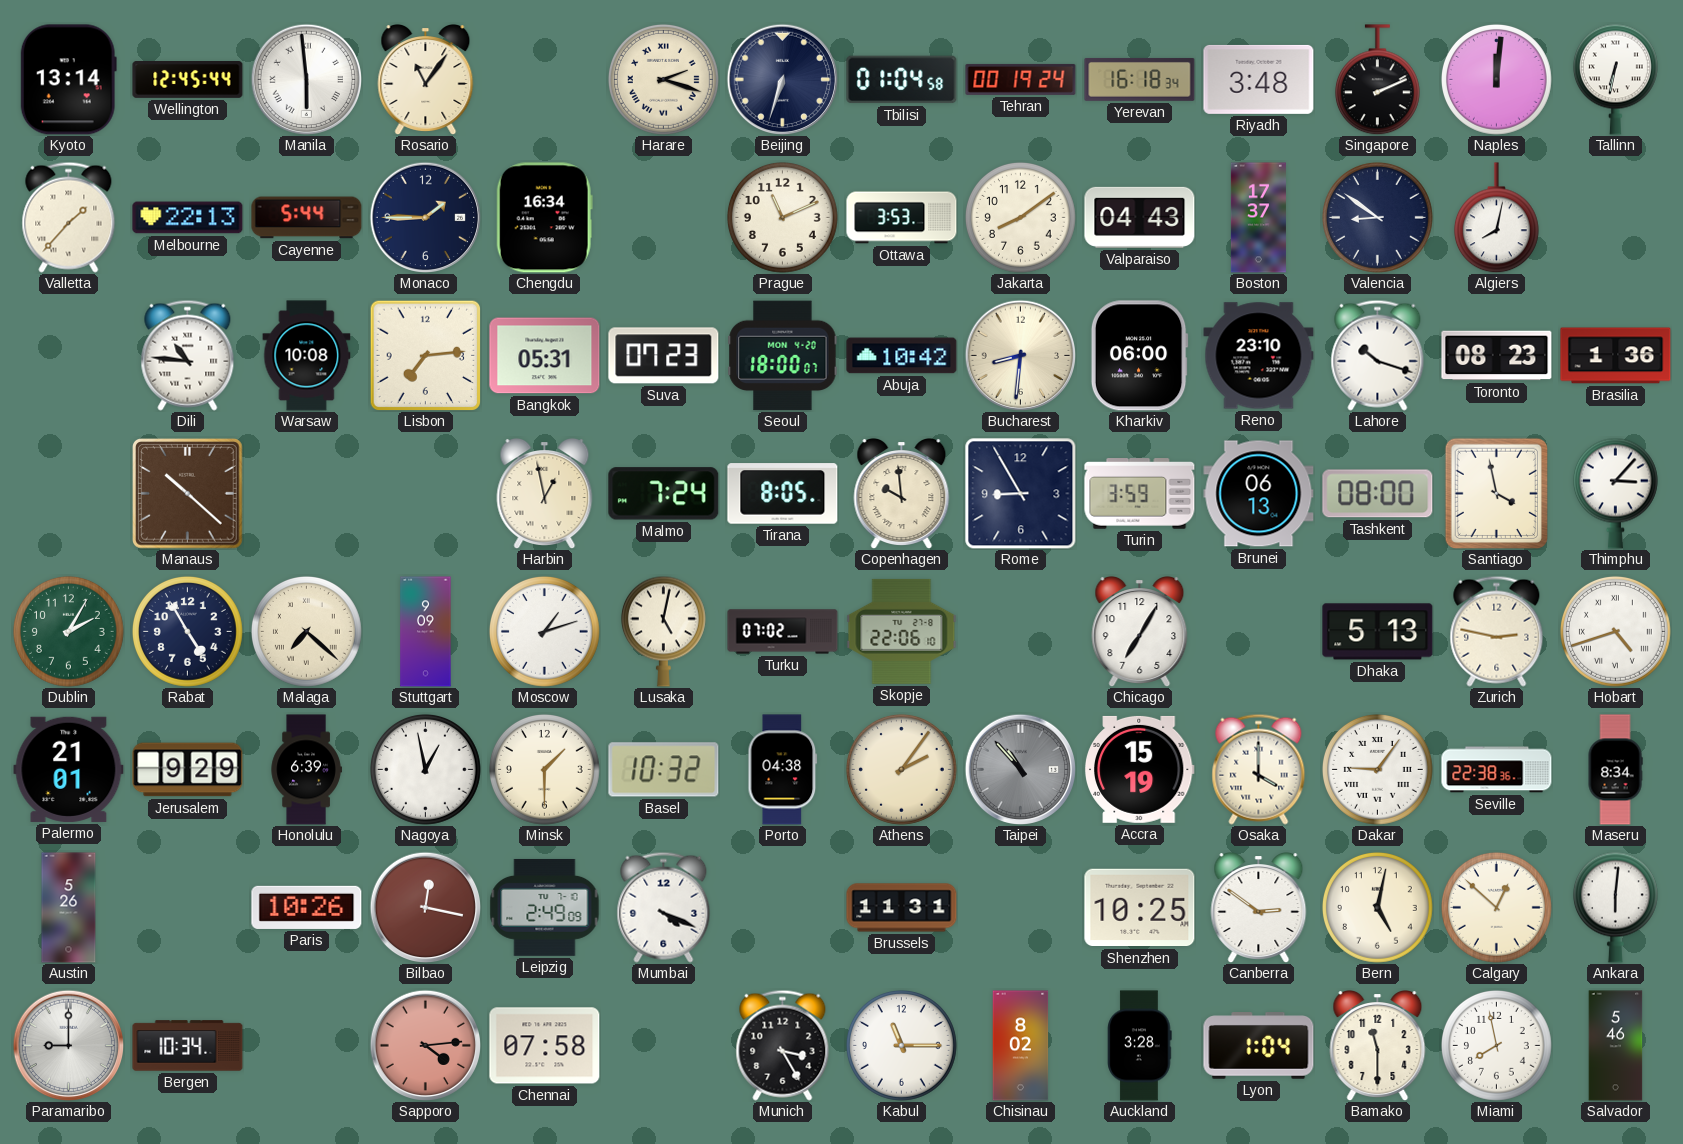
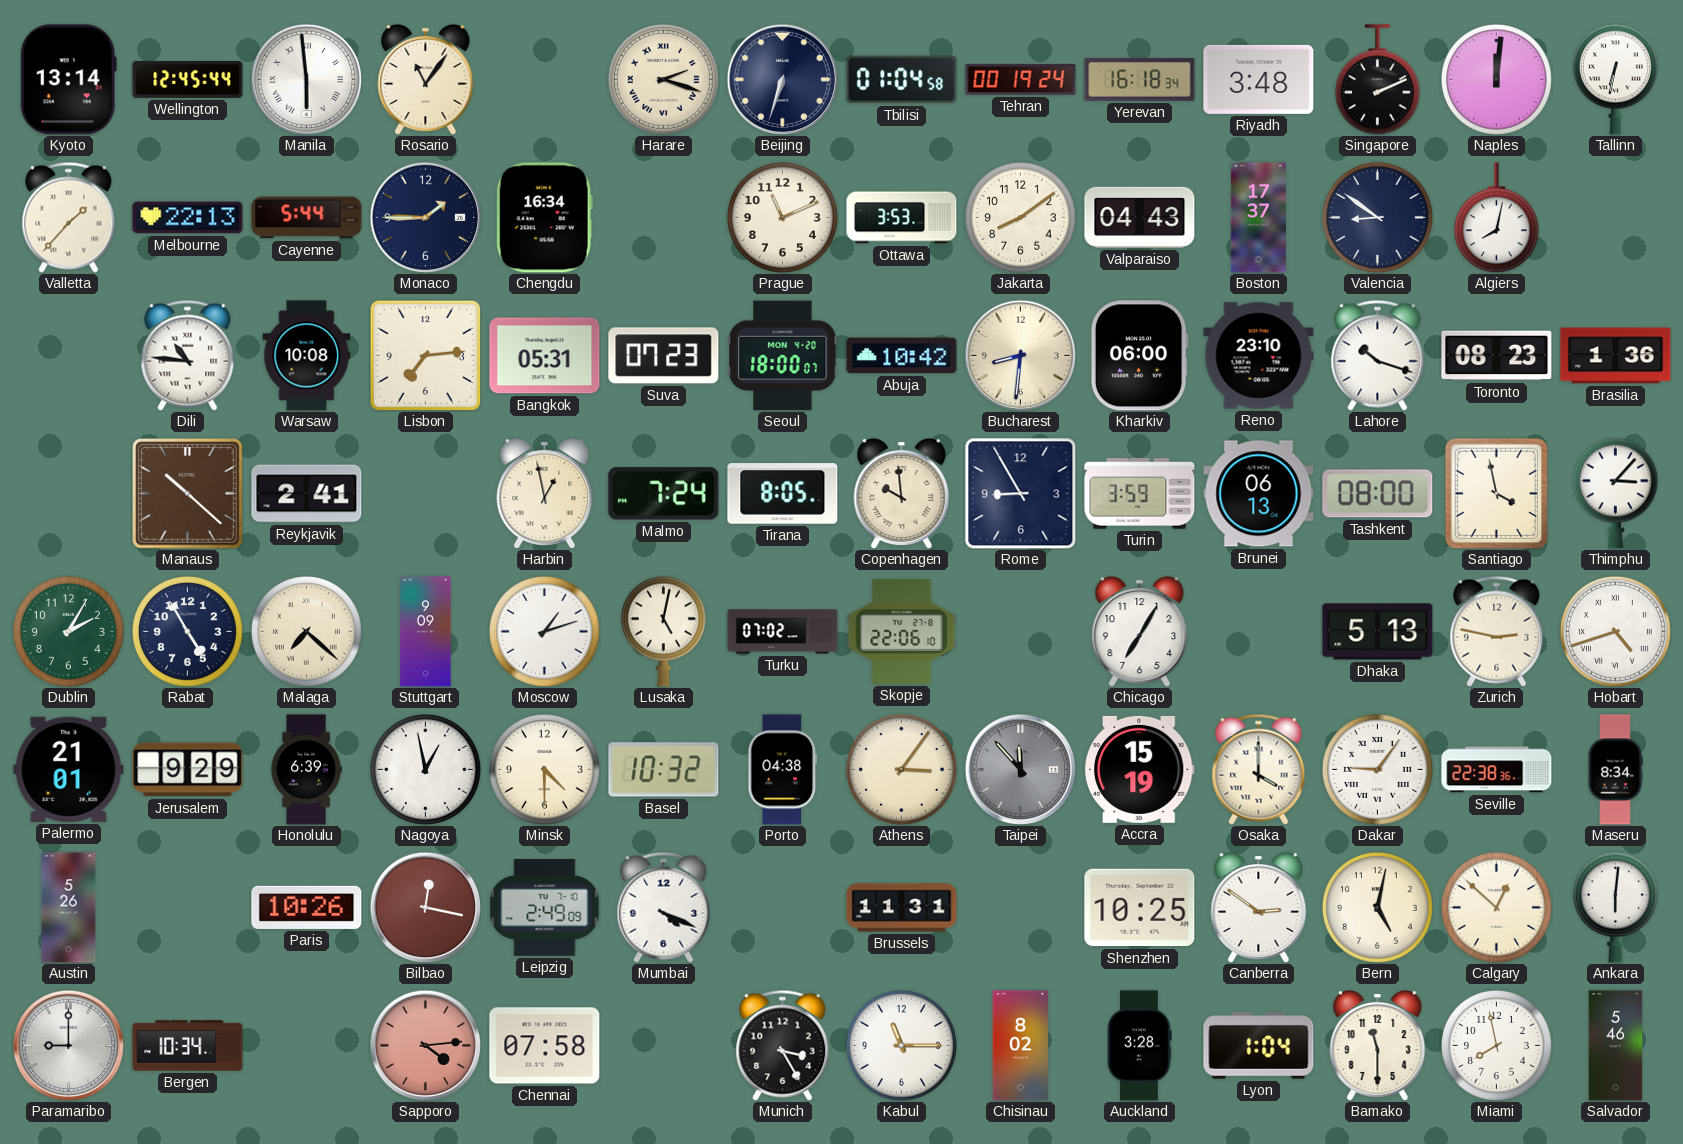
Reykjavik: none -> 2:41
Minsk: 1:30 -> 4:30
Athens: 2:06 -> 3:06
Taipei: 10:53 -> 11:53
